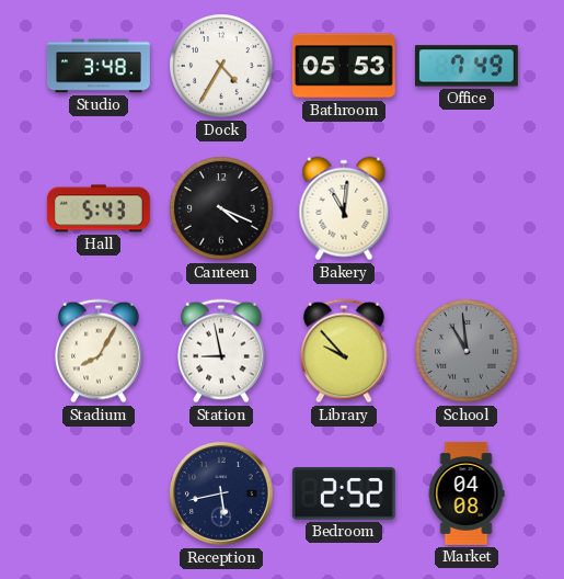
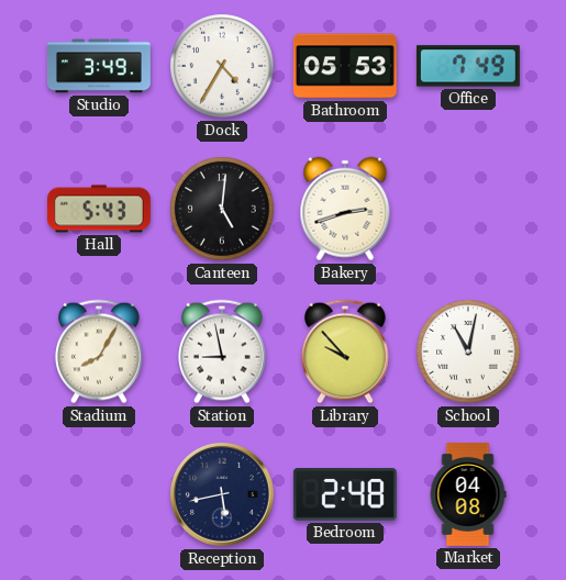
Studio: 3:48 -> 3:49
Canteen: 4:19 -> 5:01
Bakery: 11:01 -> 2:42
School: 10:59 -> 11:02
School dial: grey -> white
Bedroom: 2:52 -> 2:48
